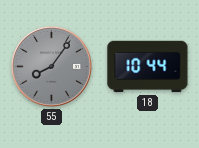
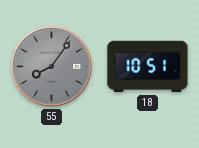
18: 10:44 -> 10:51
